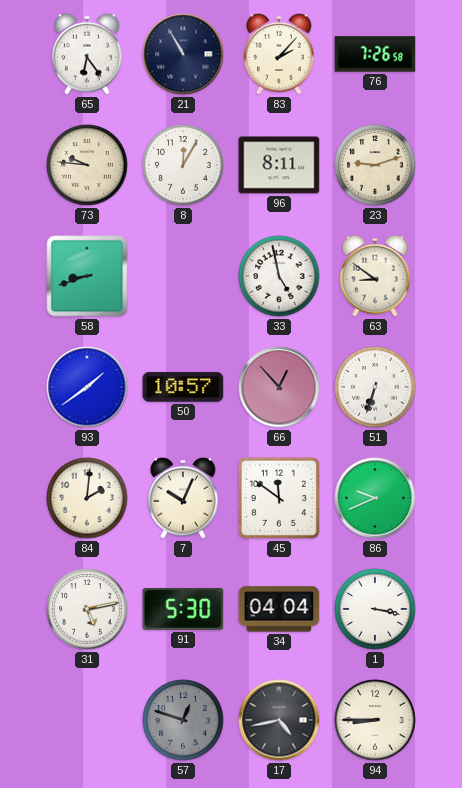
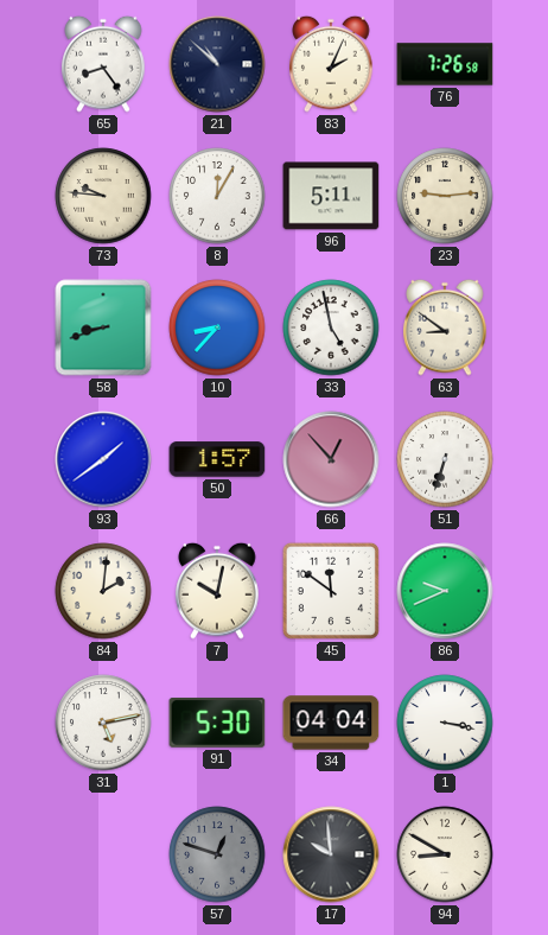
65: 6:24 -> 8:24
21: 10:55 -> 10:52
83: 2:07 -> 2:04
96: 8:11 -> 5:11
23: 9:12 -> 9:14
10: none -> 8:37
50: 10:57 -> 1:57
7: 10:04 -> 10:02
17: 4:43 -> 9:59
94: 8:45 -> 8:50
